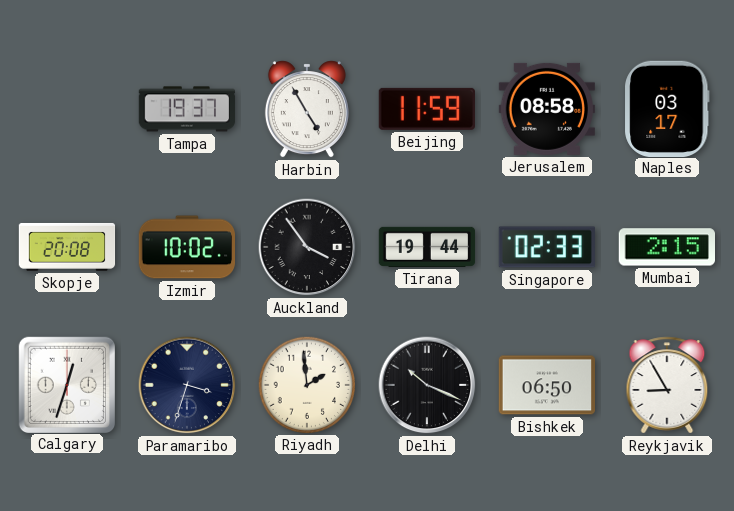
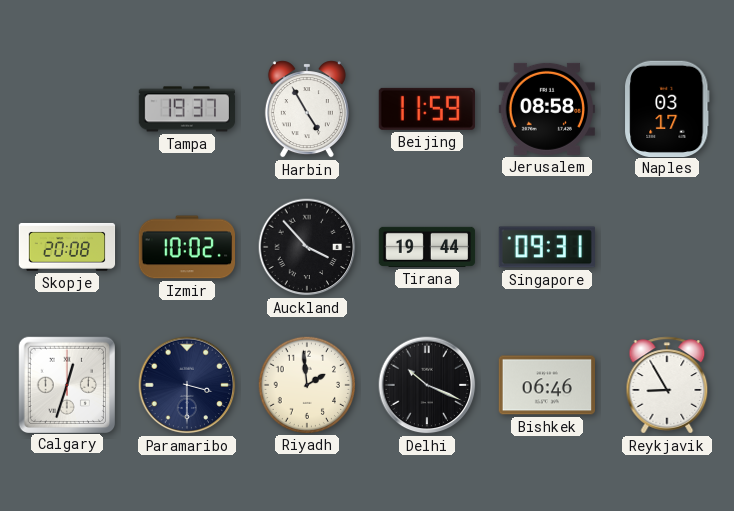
Auckland: 3:54 -> 3:53
Singapore: 02:33 -> 09:31
Mumbai: 2:15 -> none
Paramaribo: 3:33 -> 3:30
Bishkek: 06:50 -> 06:46
